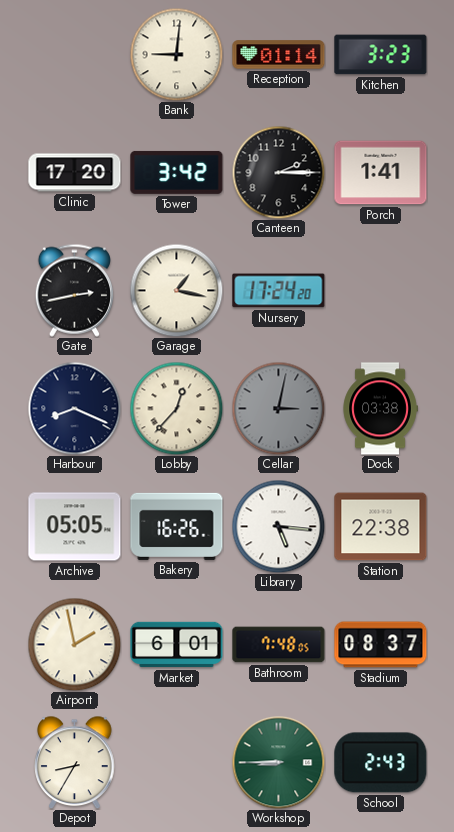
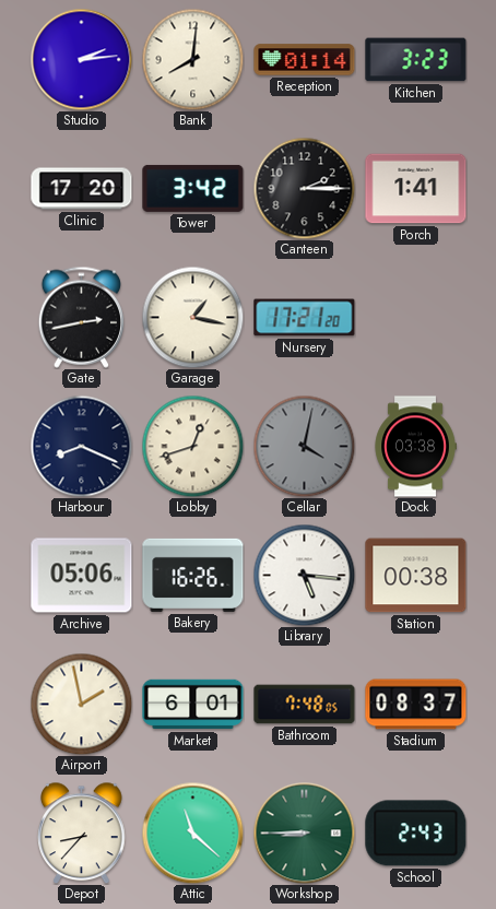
Studio: none -> 2:14
Bank: 9:01 -> 8:01
Nursery: 17:24 -> 17:21
Lobby: 12:37 -> 12:42
Cellar: 3:02 -> 4:02
Archive: 05:05 -> 05:06
Station: 22:38 -> 00:38
Depot: 8:35 -> 8:37
Attic: none -> 11:22
